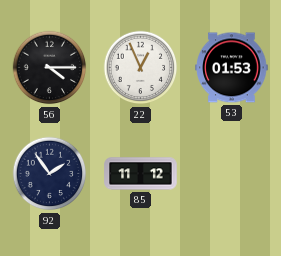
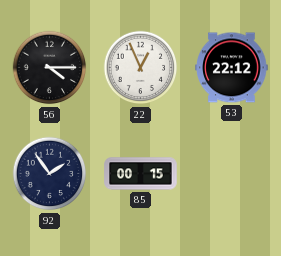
53: 01:53 -> 22:12
85: 11:12 -> 00:15
